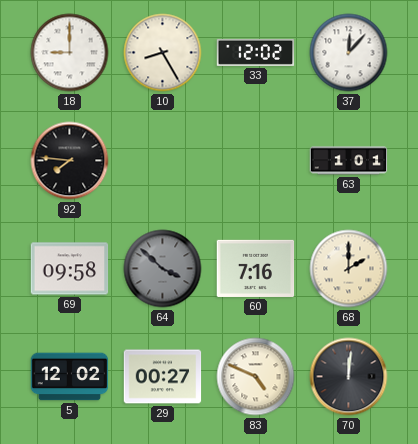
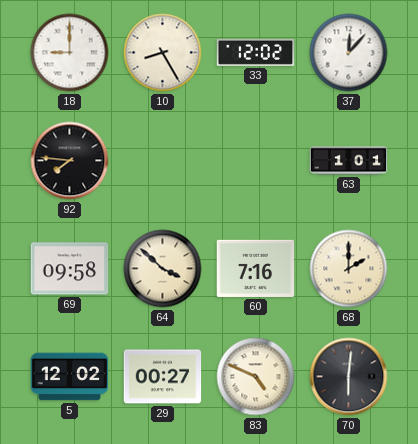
64 dial: grey -> cream
70: 12:01 -> 6:01
